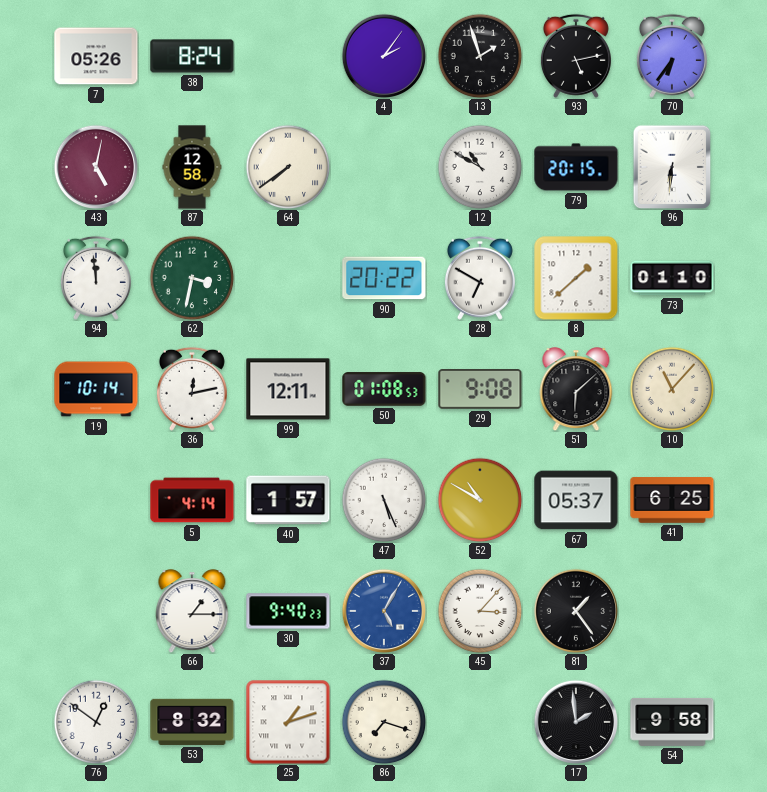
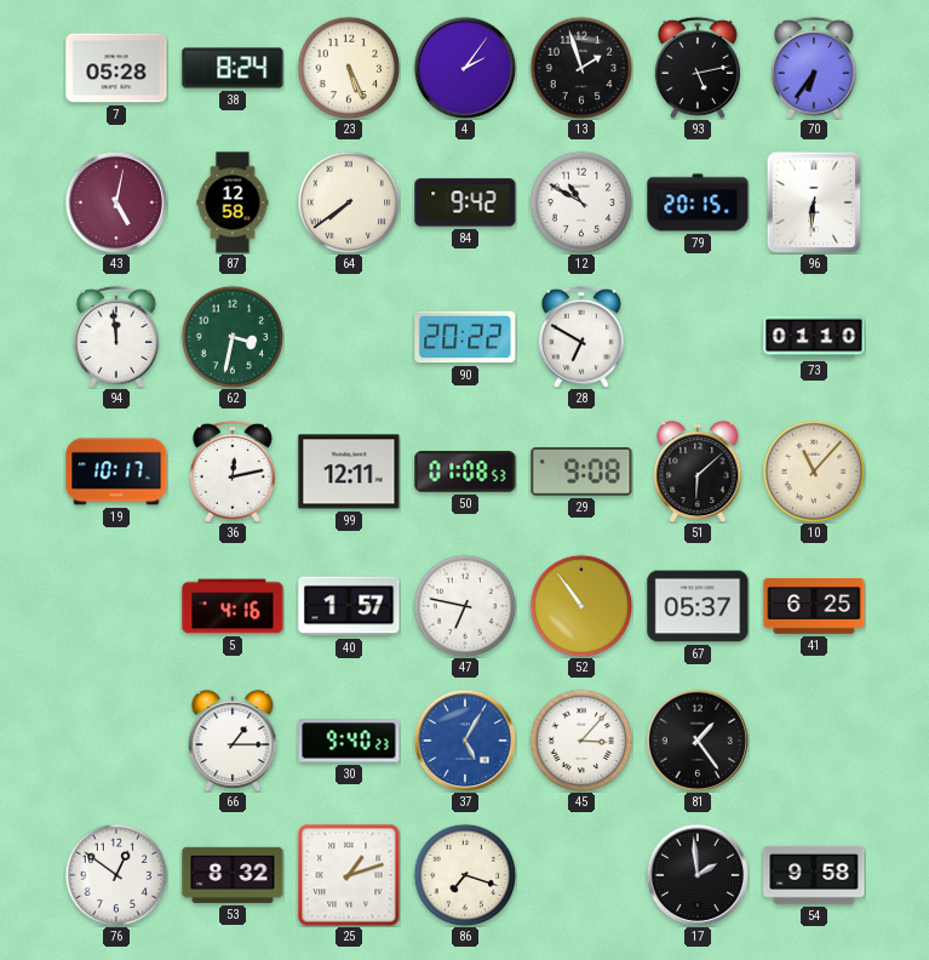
7: 05:26 -> 05:28
23: none -> 5:26
84: none -> 9:42
8: 1:38 -> none
19: 10:14 -> 10:17
5: 4:14 -> 4:16
47: 5:26 -> 6:47
52: 10:50 -> 10:54
